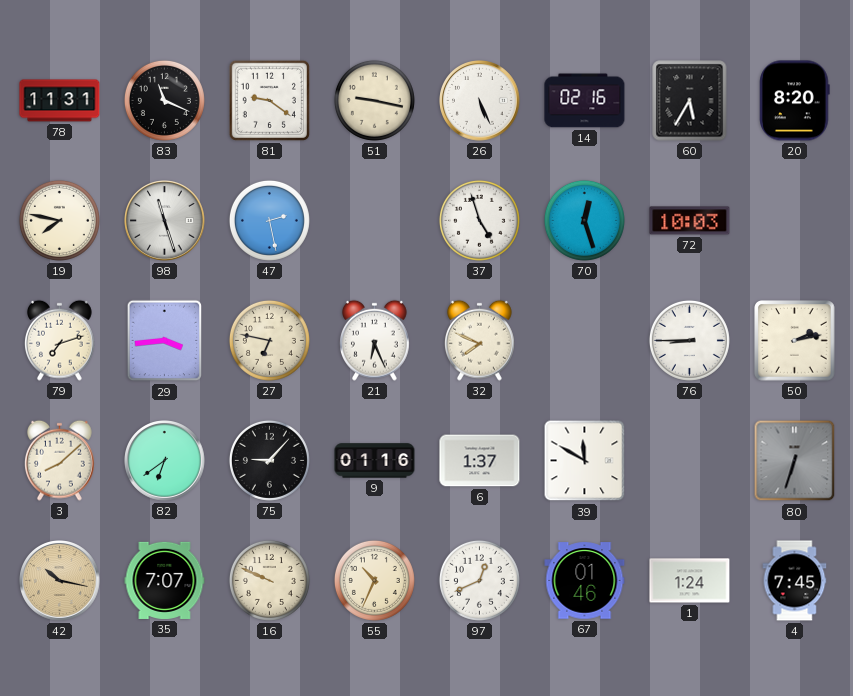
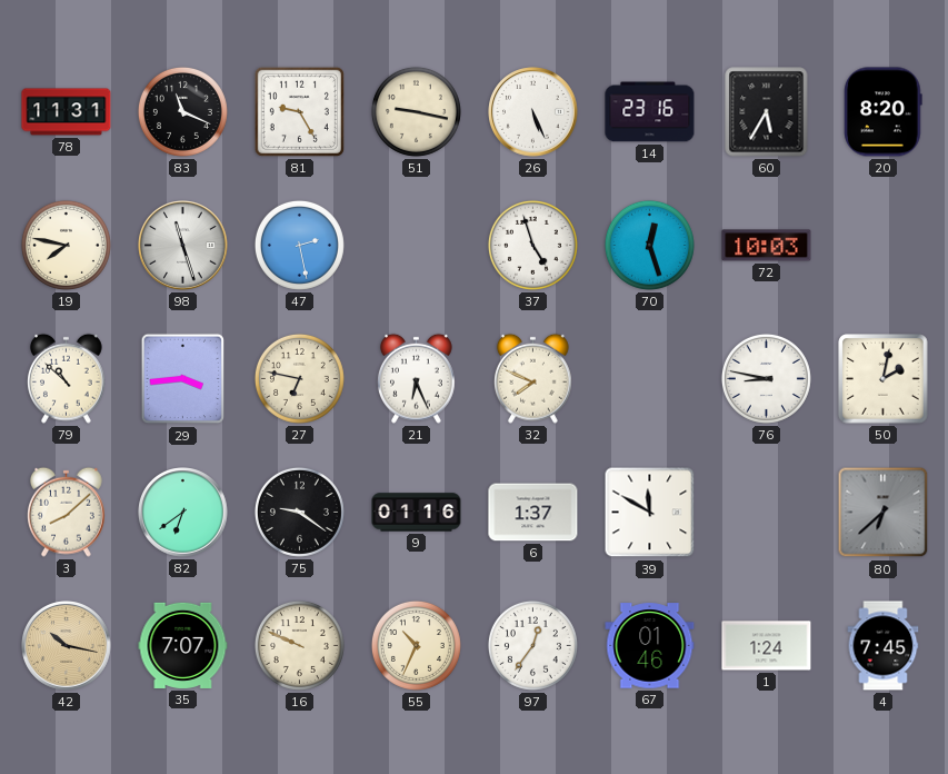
81: 9:21 -> 9:25
14: 02:16 -> 23:16
79: 7:12 -> 10:52
76: 8:45 -> 8:47
50: 2:13 -> 2:02
75: 9:07 -> 9:21
80: 6:33 -> 6:38
97: 12:41 -> 12:36
